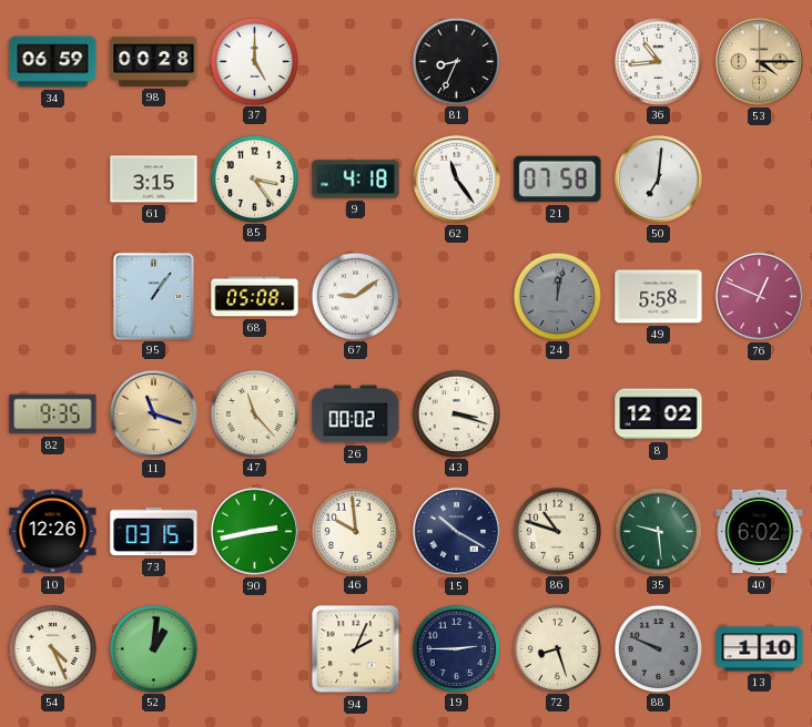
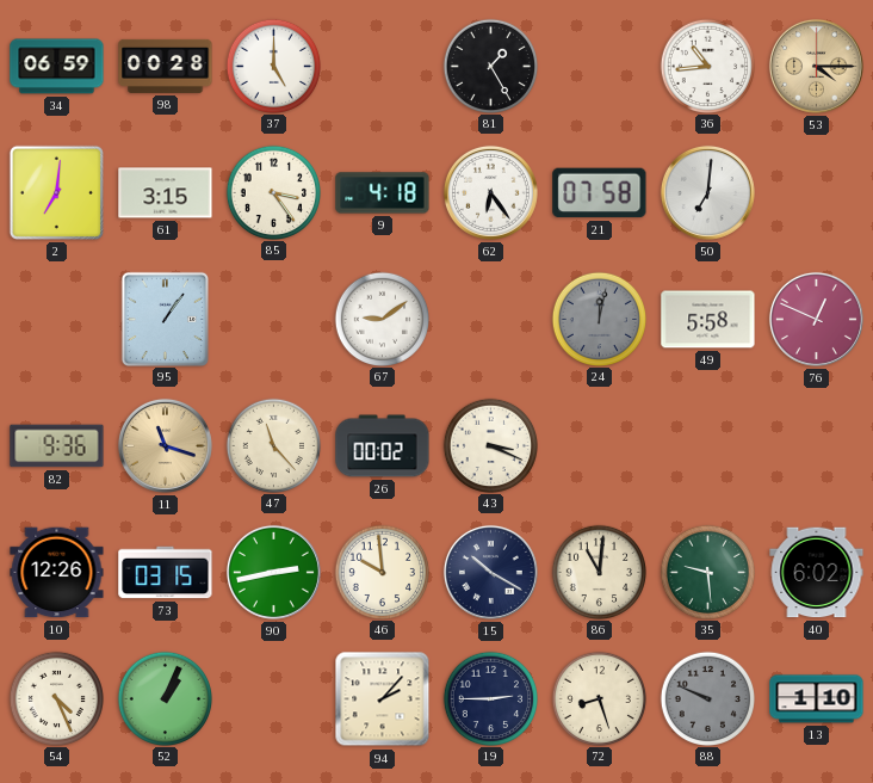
81: 8:34 -> 1:25
2: none -> 7:01
62: 11:24 -> 6:24
68: 05:08 -> none
82: 9:35 -> 9:36
43: 3:18 -> 3:19
8: 12:02 -> none
86: 10:48 -> 11:01
52: 1:01 -> 1:04
94: 2:04 -> 2:07
